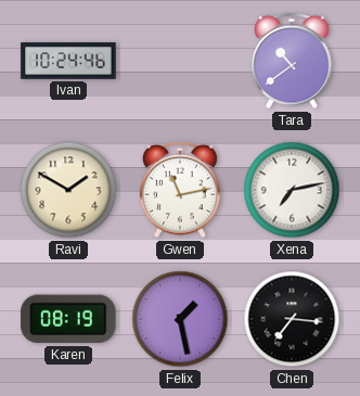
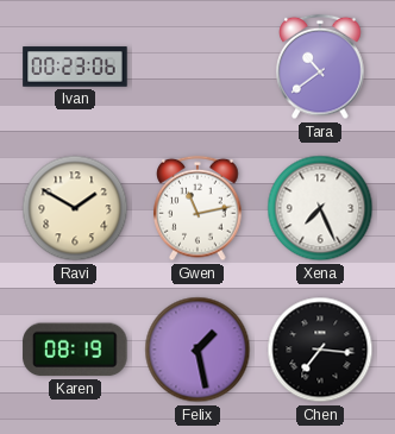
Ivan: 10:24 -> 00:23
Xena: 7:13 -> 7:26
